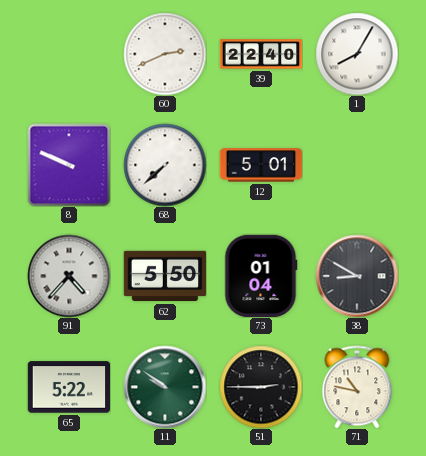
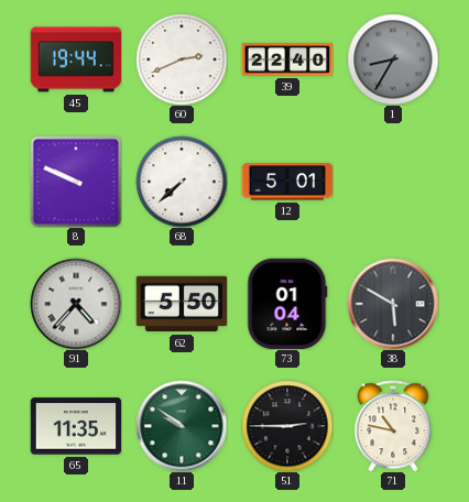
45: none -> 19:44
1: 8:05 -> 8:35
1 dial: white -> grey
38: 8:50 -> 5:50
65: 5:22 -> 11:35
